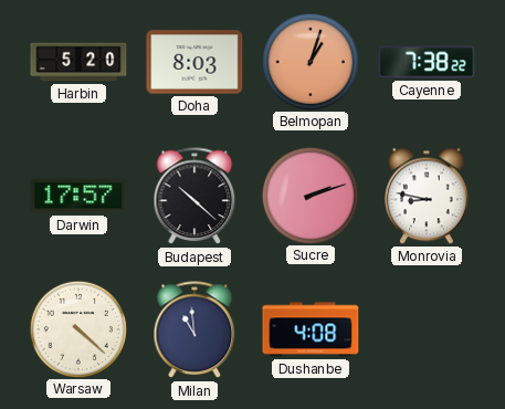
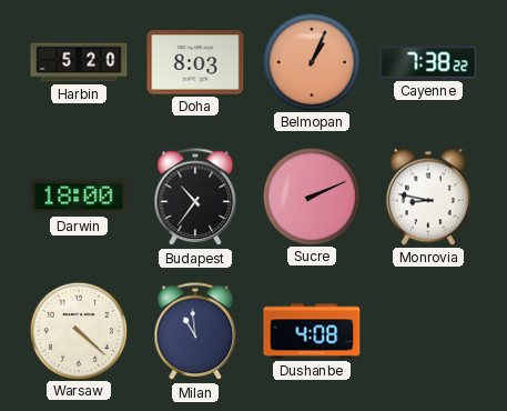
Belmopan: 1:03 -> 1:04
Darwin: 17:57 -> 18:00
Budapest: 10:22 -> 10:36
Sucre: 2:12 -> 2:11
